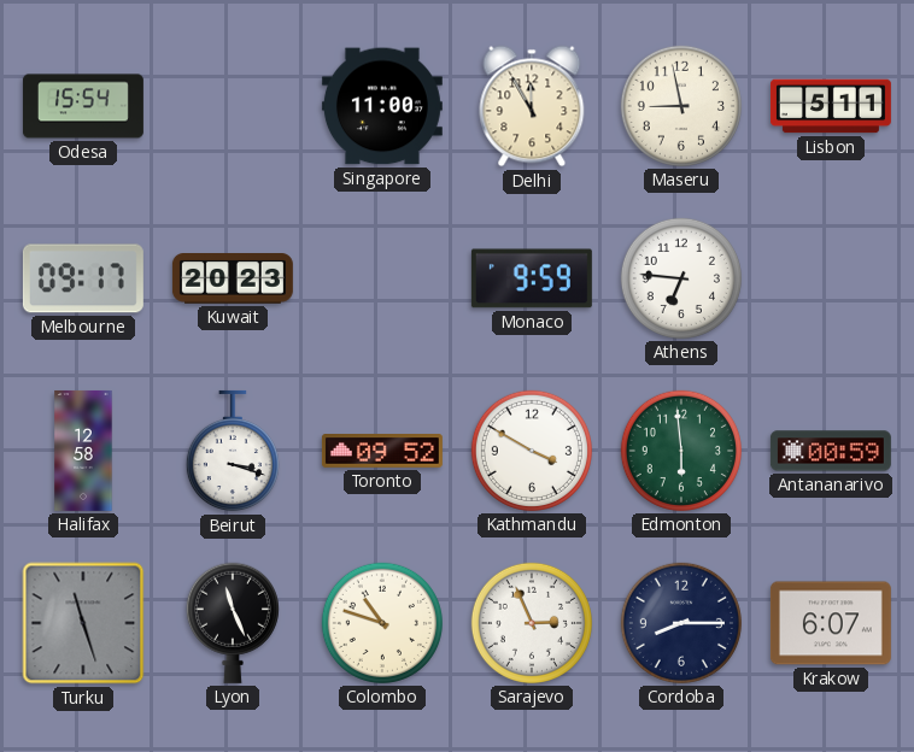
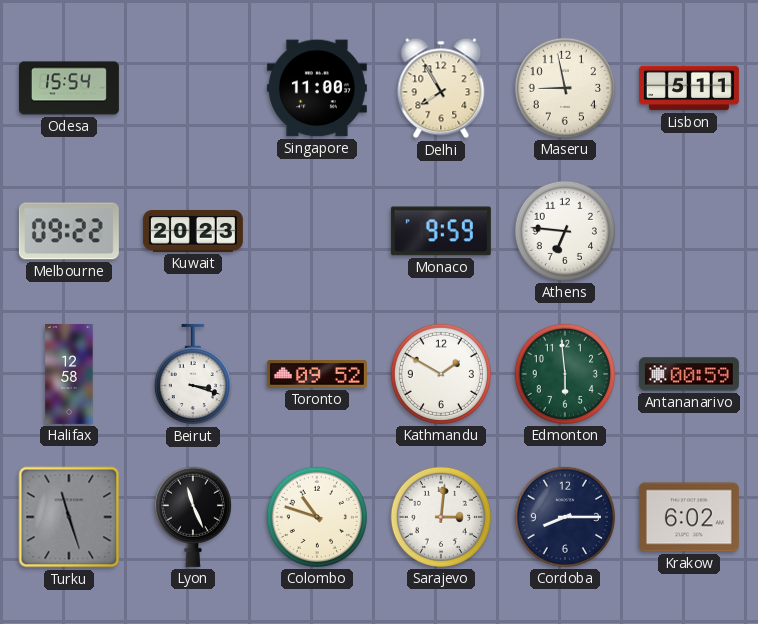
Delhi: 11:55 -> 7:55
Melbourne: 09:17 -> 09:22
Kathmandu: 3:50 -> 1:50
Sarajevo: 2:56 -> 3:01
Krakow: 6:07 -> 6:02
